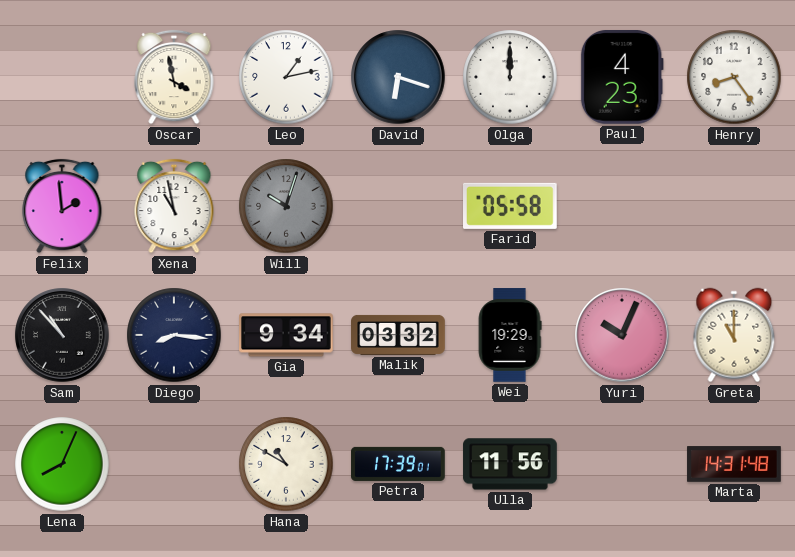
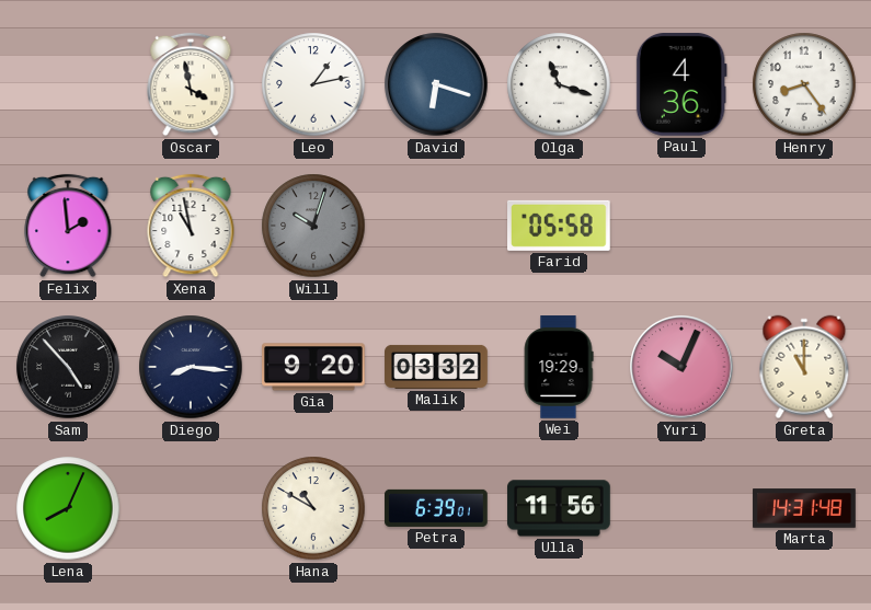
Olga: 12:00 -> 11:18
Paul: 4:23 -> 4:36
Sam: 10:53 -> 4:53
Gia: 9:34 -> 9:20
Petra: 17:39 -> 6:39
